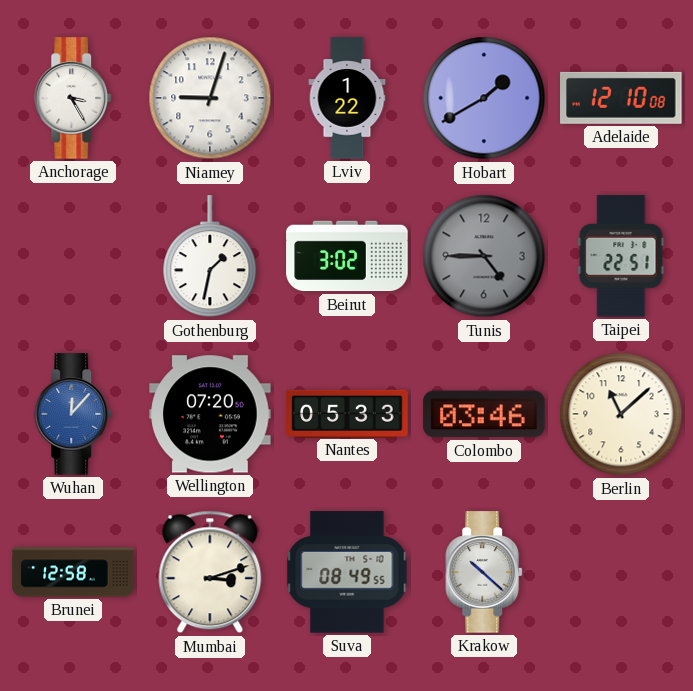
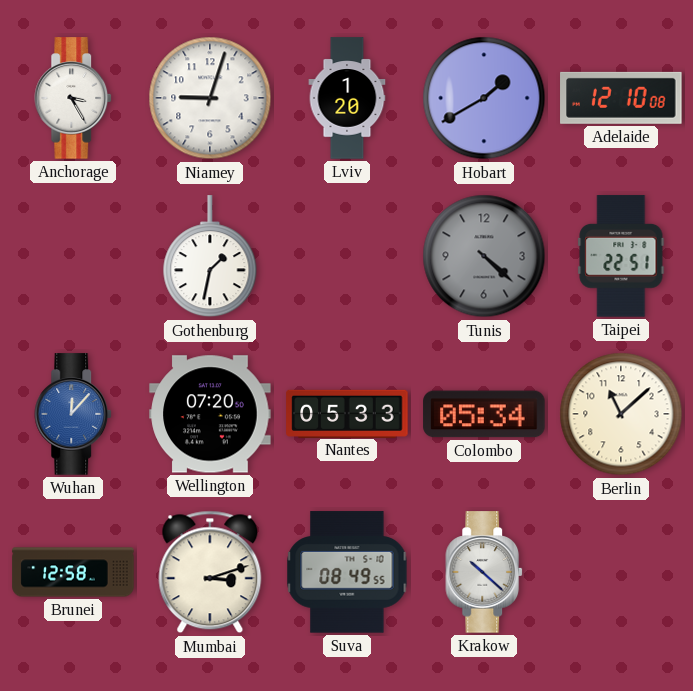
Lviv: 1:22 -> 1:20
Beirut: 3:02 -> none
Tunis: 4:45 -> 4:22
Colombo: 03:46 -> 05:34
